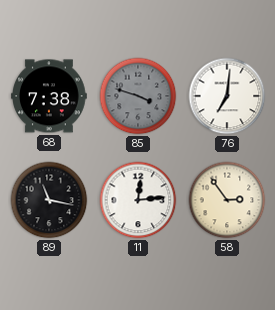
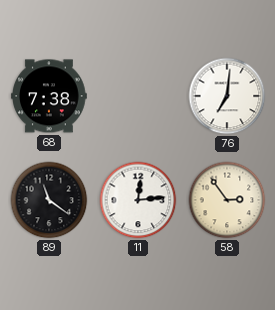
85: 3:48 -> none
89: 11:17 -> 11:21
